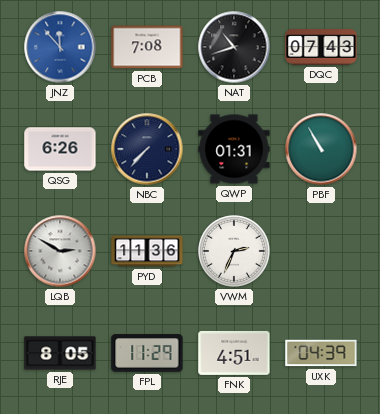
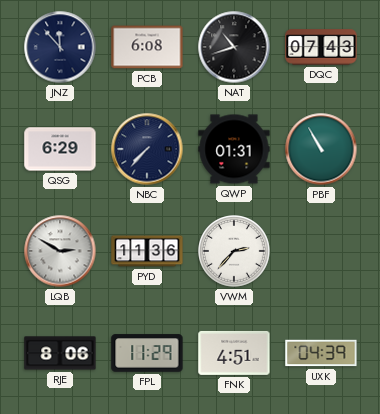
JNZ dial: blue -> navy
PCB: 7:08 -> 6:08
QSG: 6:26 -> 6:29
VWM: 2:34 -> 2:37
RJE: 8:05 -> 8:06
